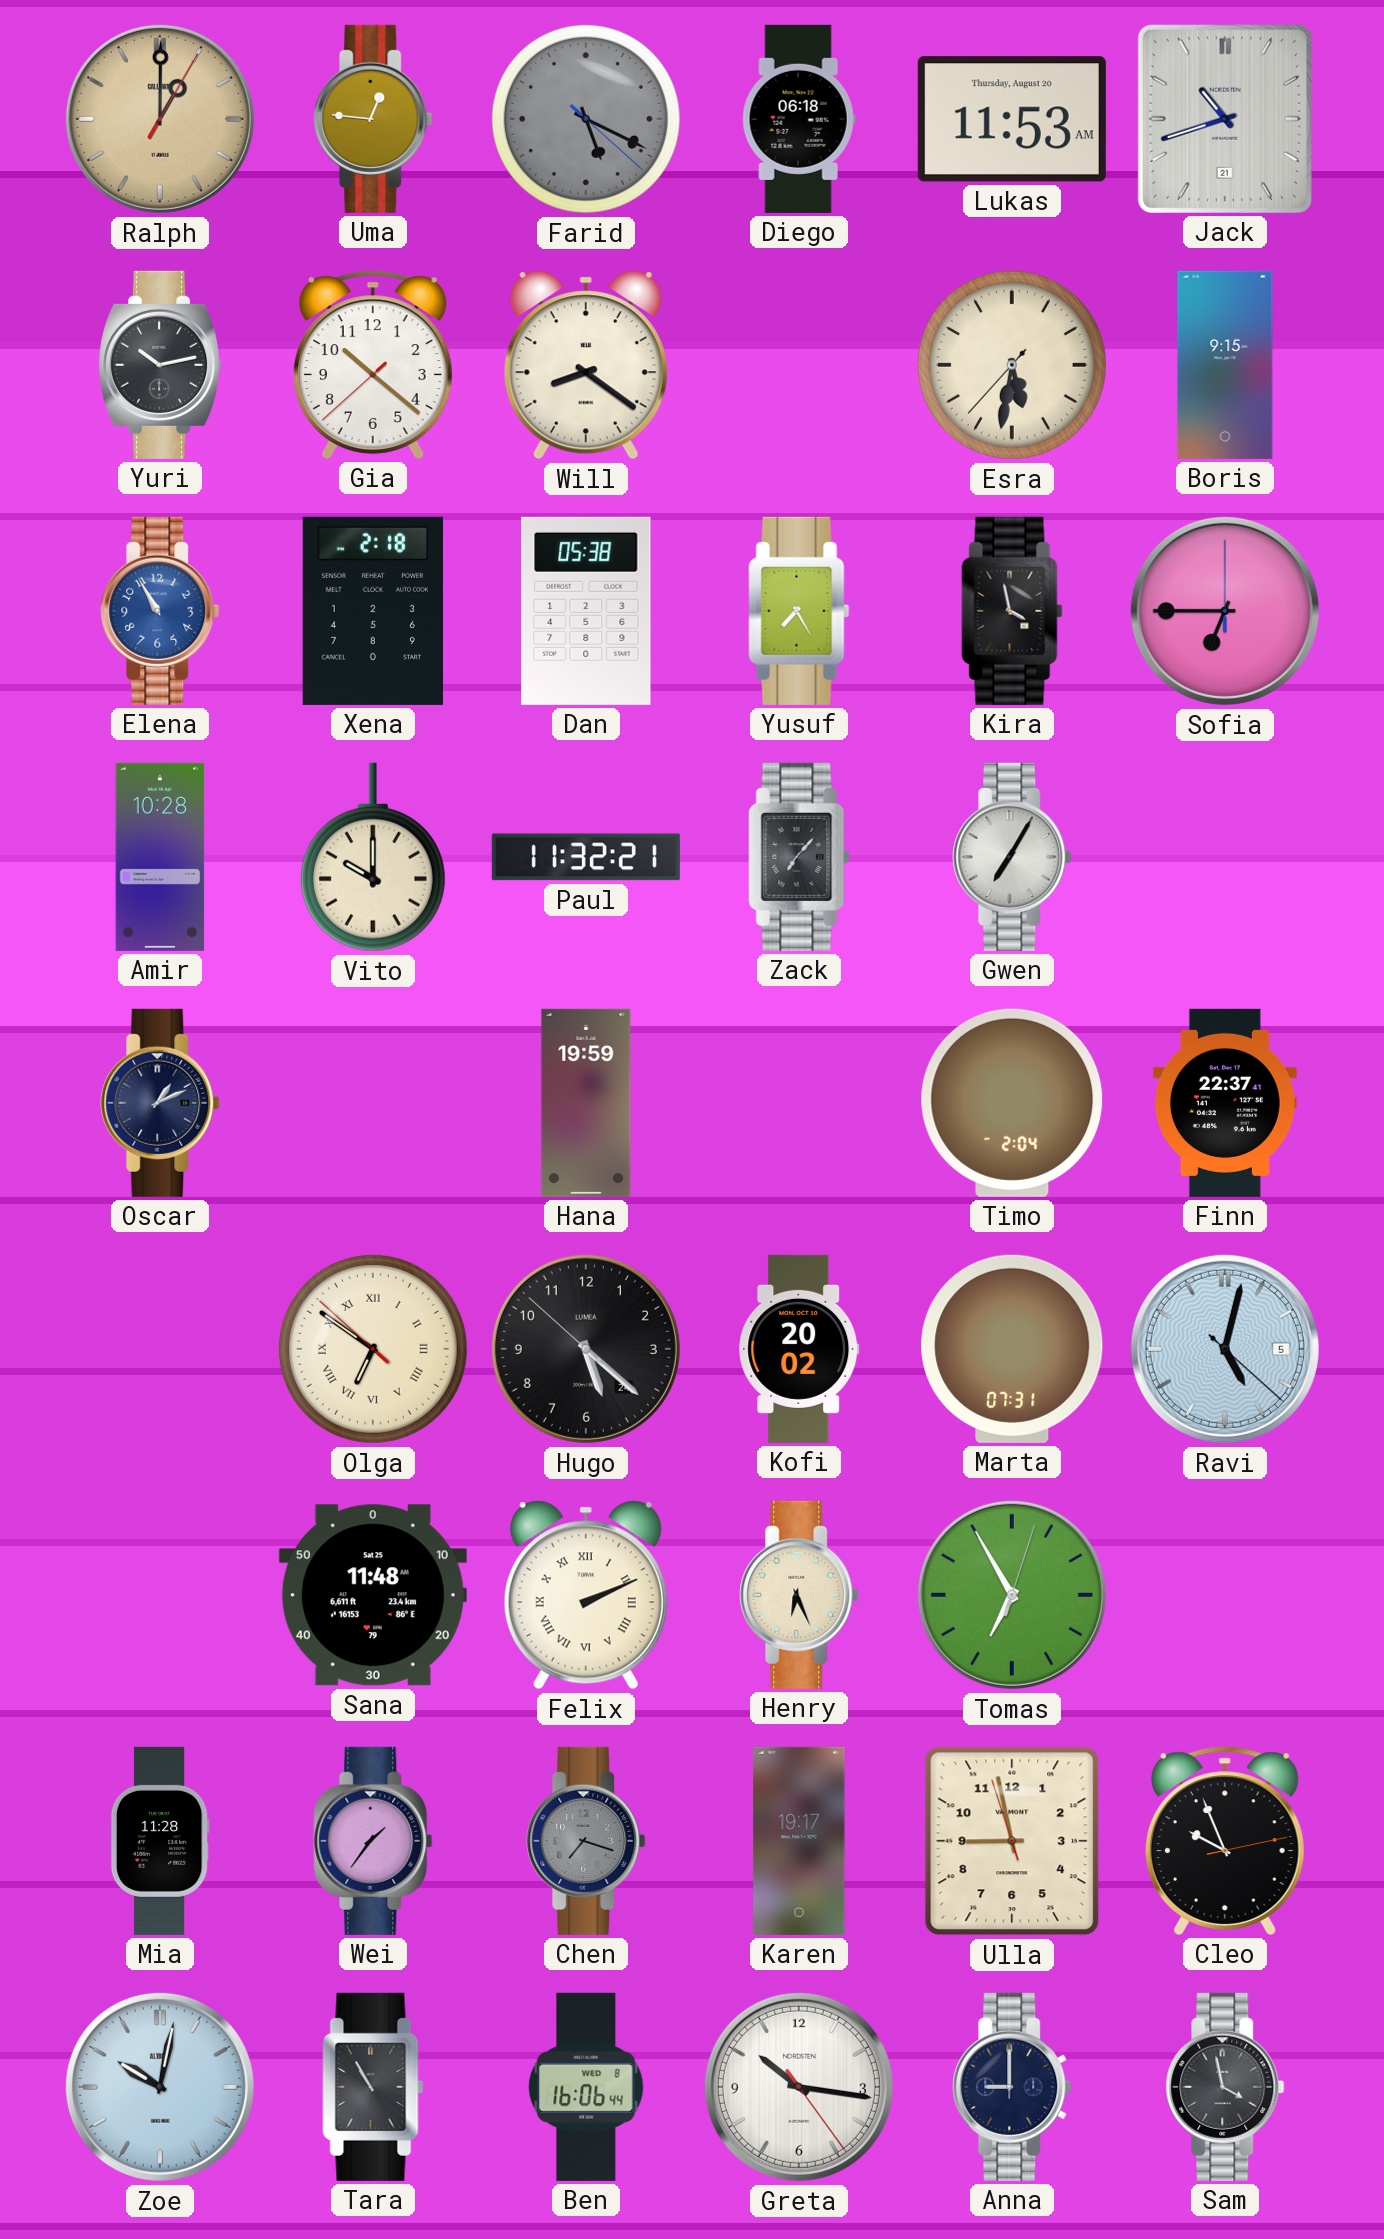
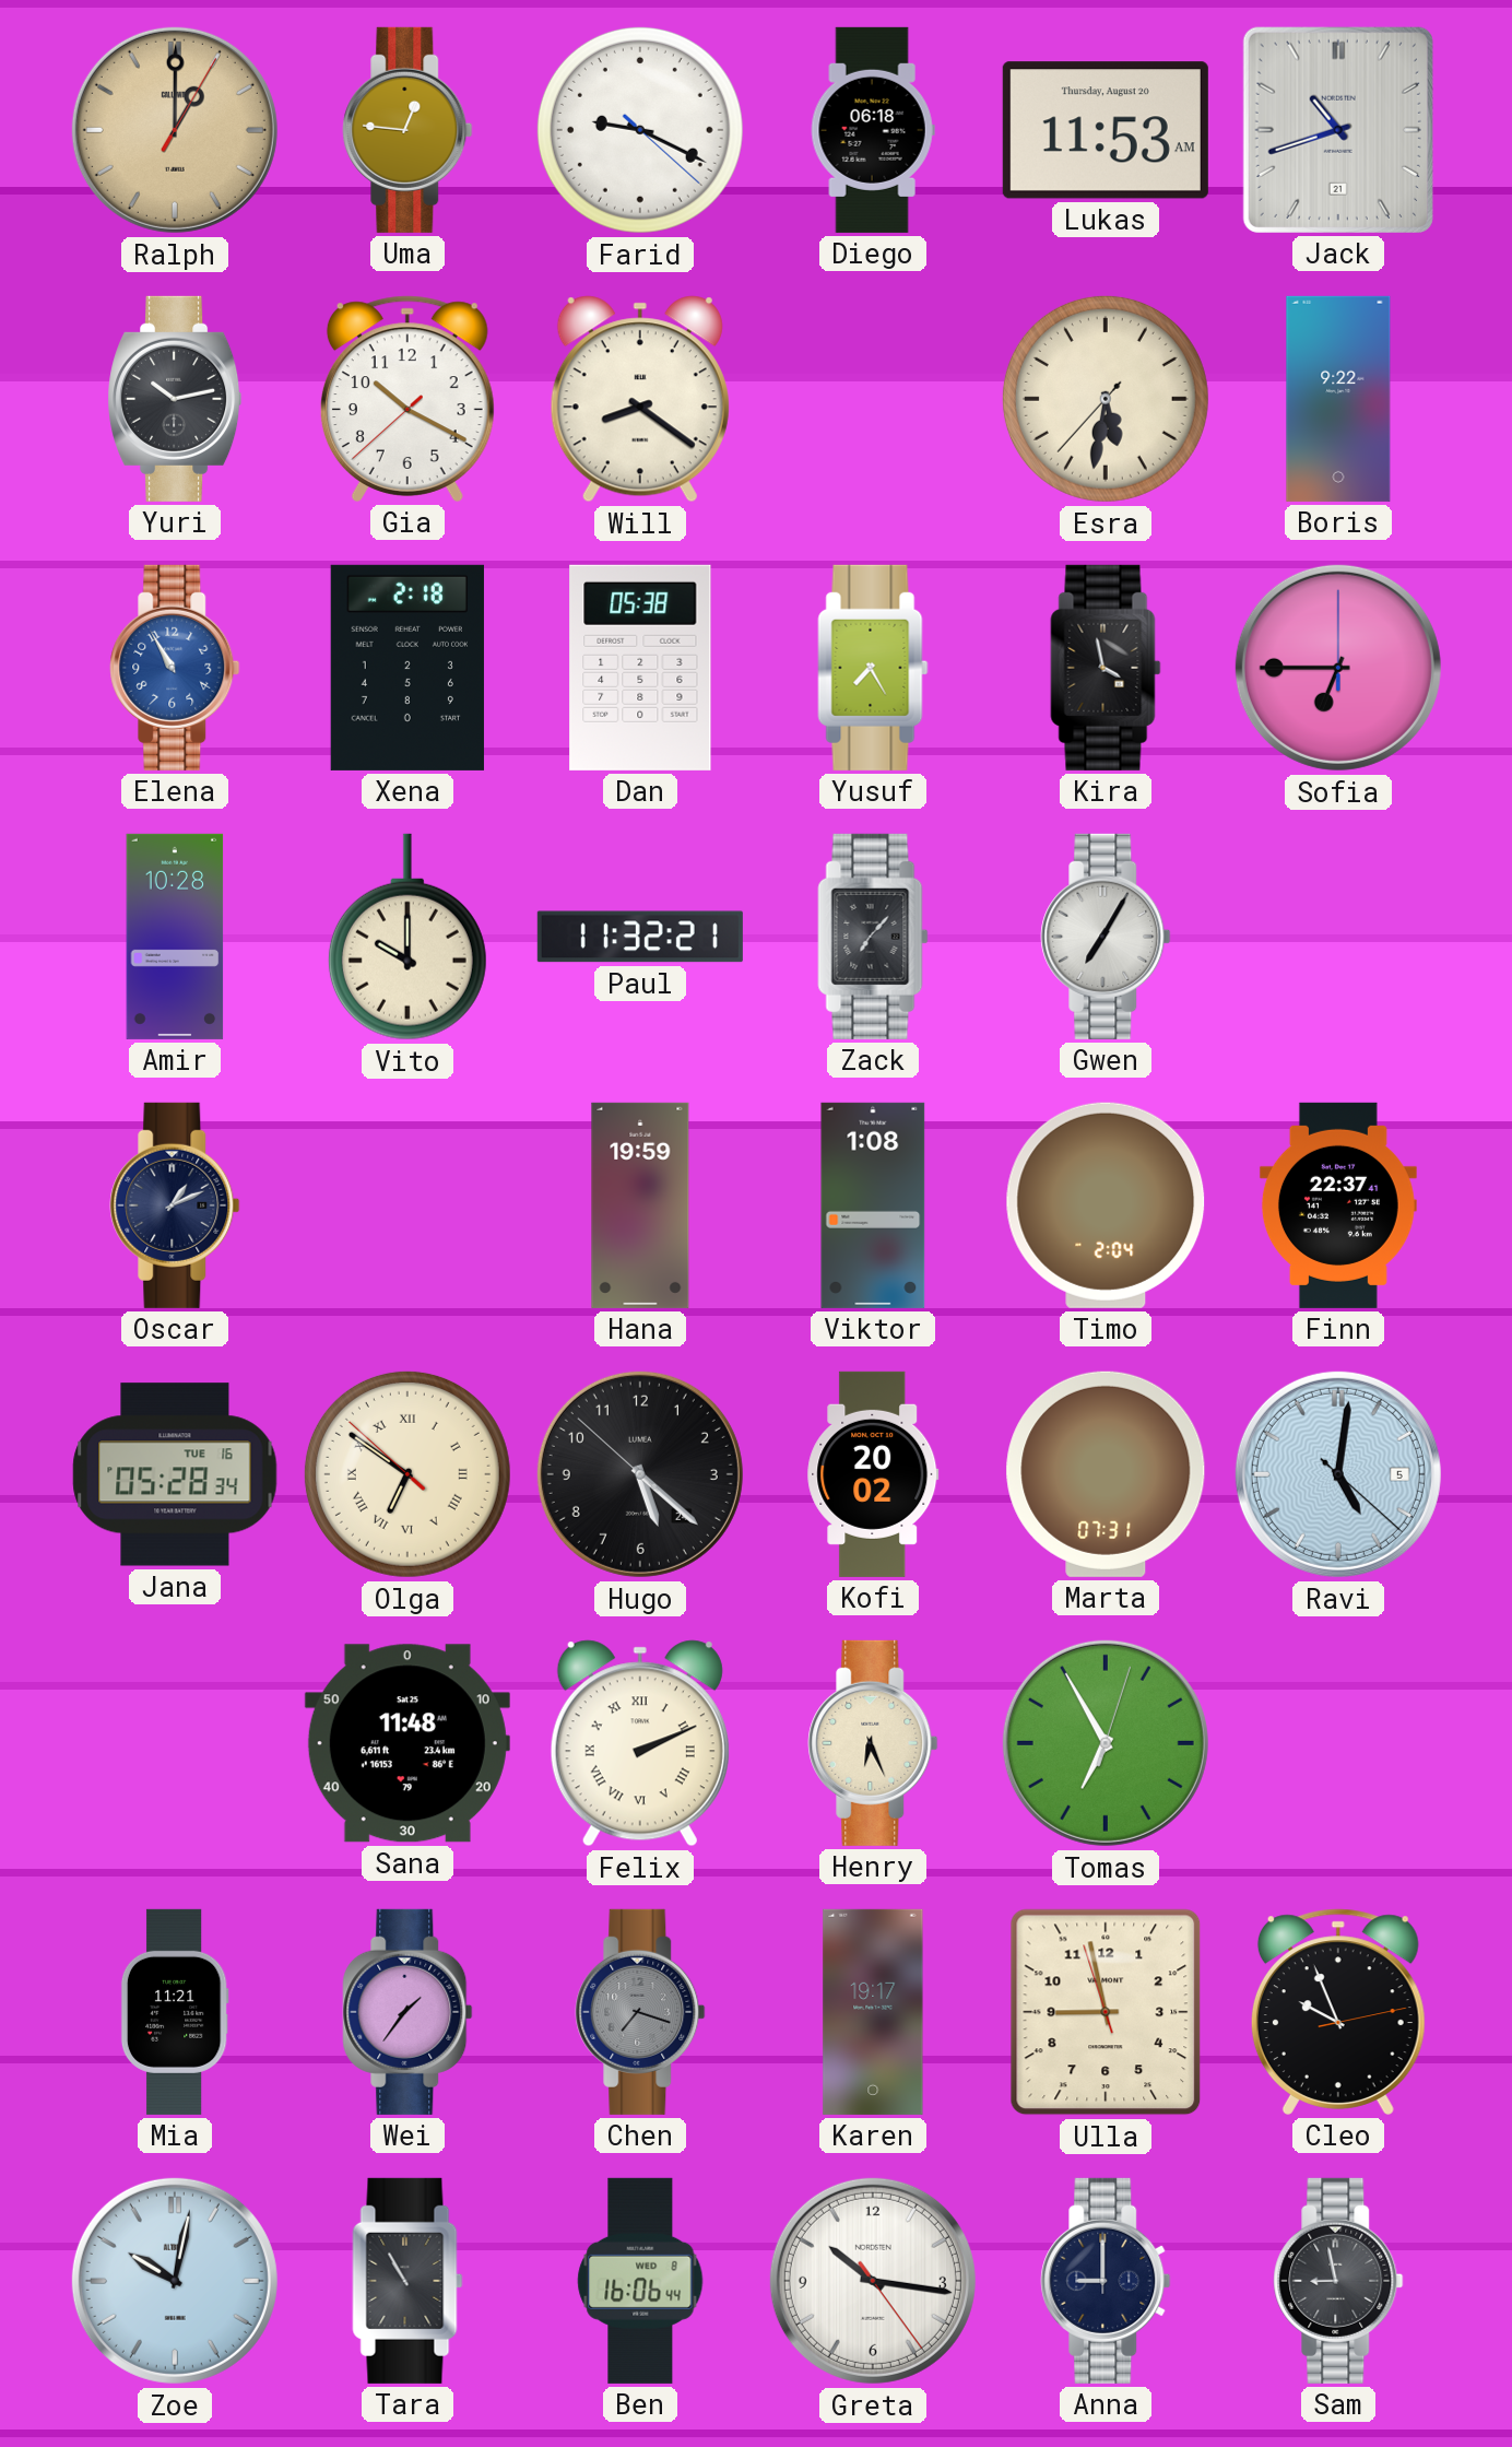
Farid: 5:19 -> 9:19
Farid dial: grey -> white
Gia: 10:21 -> 10:19
Boris: 9:15 -> 9:22
Viktor: none -> 1:08
Jana: none -> 05:28
Ravi: 5:02 -> 5:01
Mia: 11:28 -> 11:21
Sam: 3:58 -> 8:58
